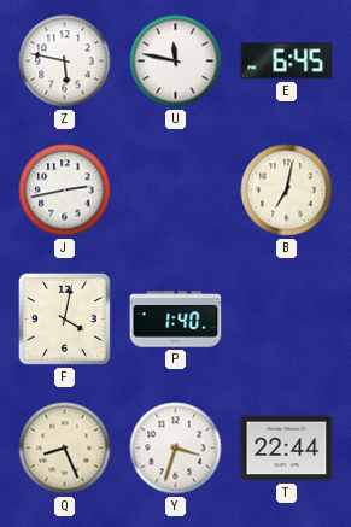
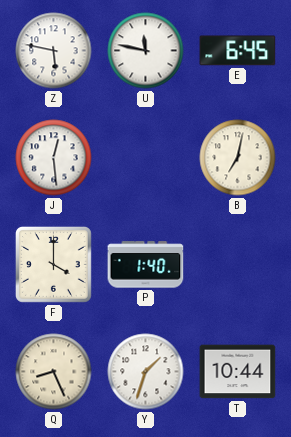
J: 2:43 -> 12:29
F: 4:02 -> 4:00
Y: 3:33 -> 1:33
T: 22:44 -> 10:44
